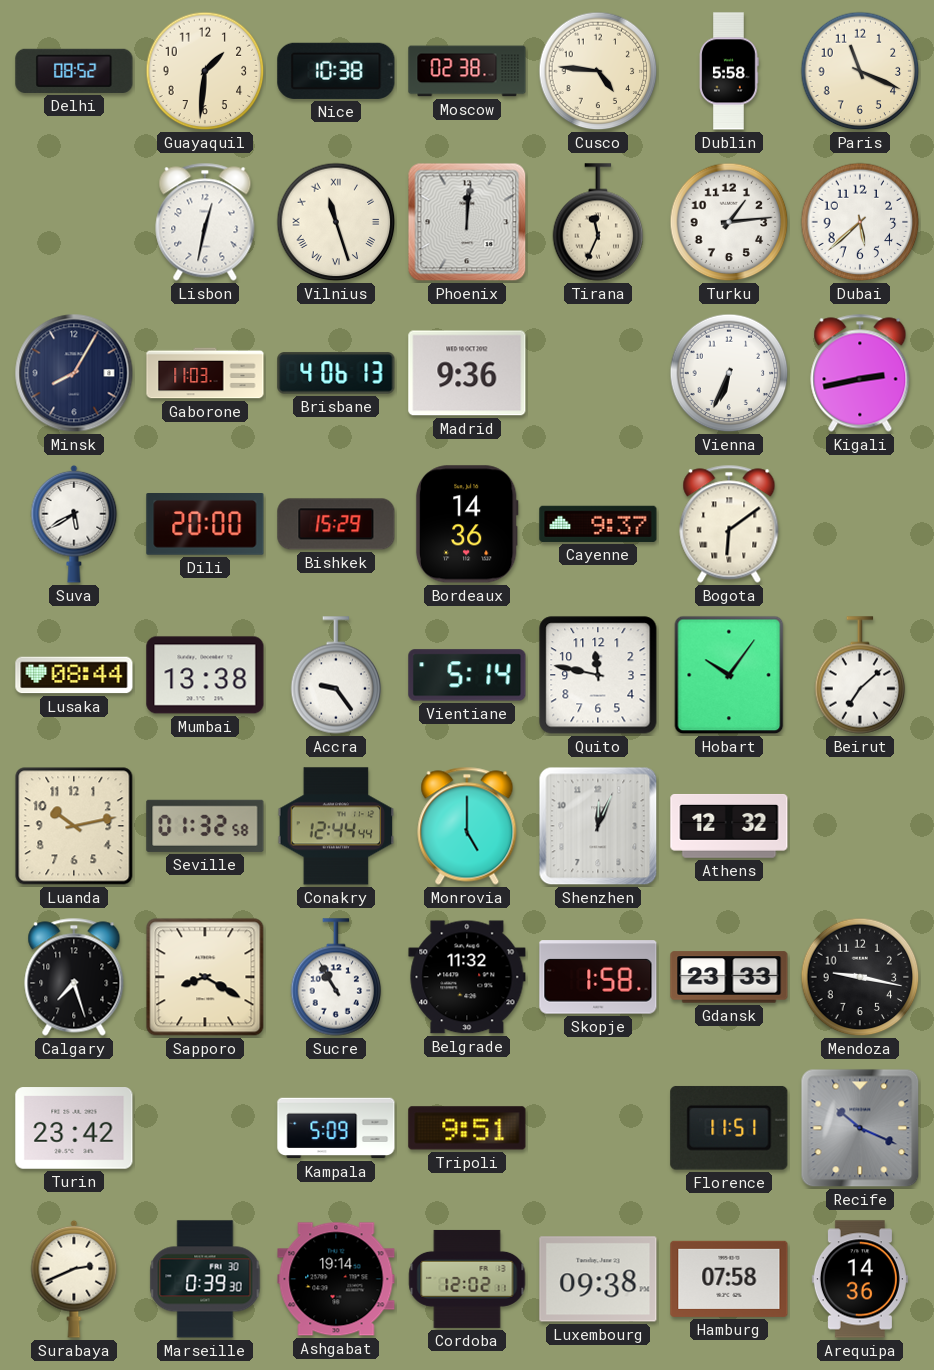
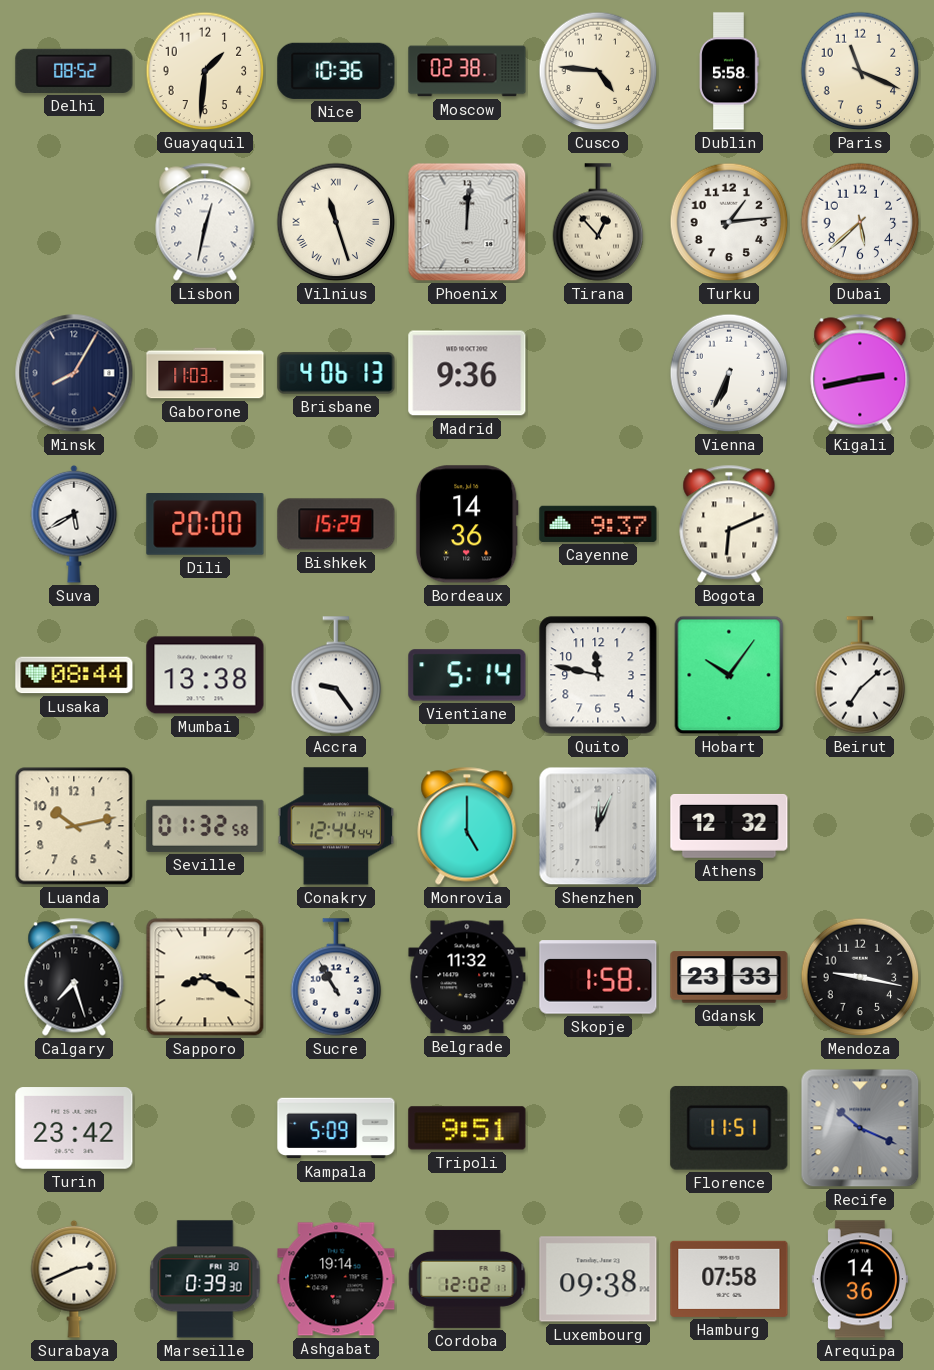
Nice: 10:38 -> 10:36
Tirana: 11:34 -> 12:53
Bogota: 6:09 -> 6:11
